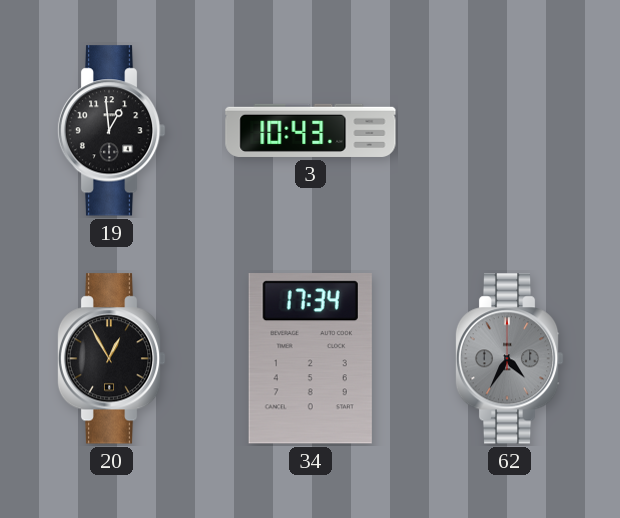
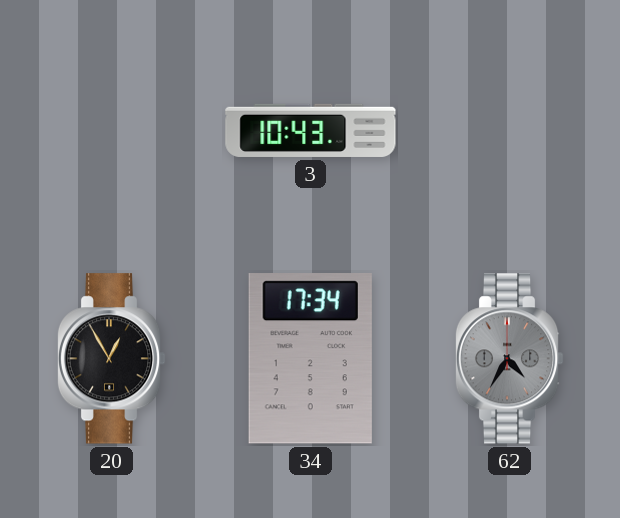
19: 12:59 -> none
